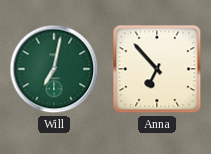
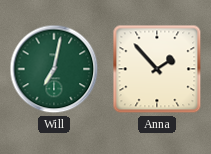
Anna: 6:53 -> 1:53
